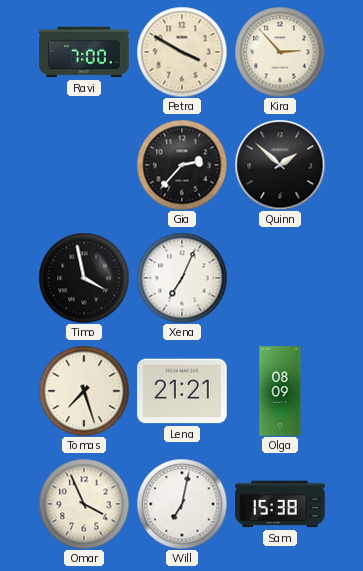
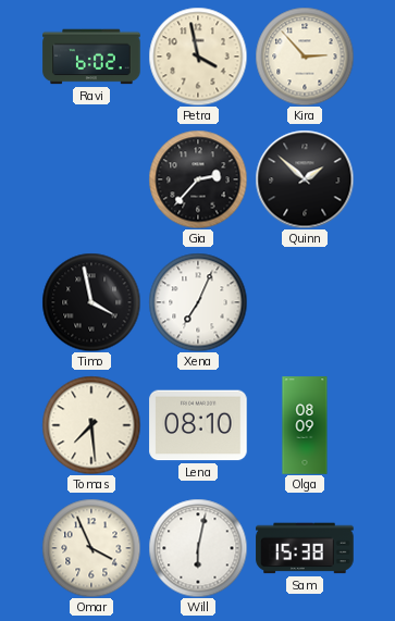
Ravi: 7:00 -> 6:02
Petra: 3:50 -> 3:58
Tomas: 7:27 -> 7:29
Lena: 21:21 -> 08:10
Will: 7:02 -> 6:02
